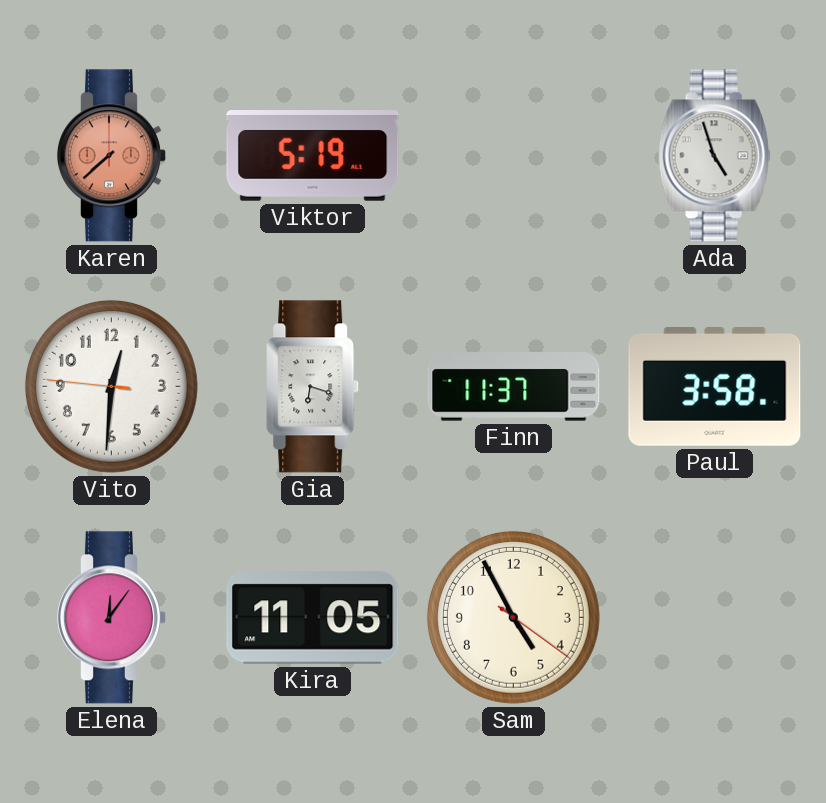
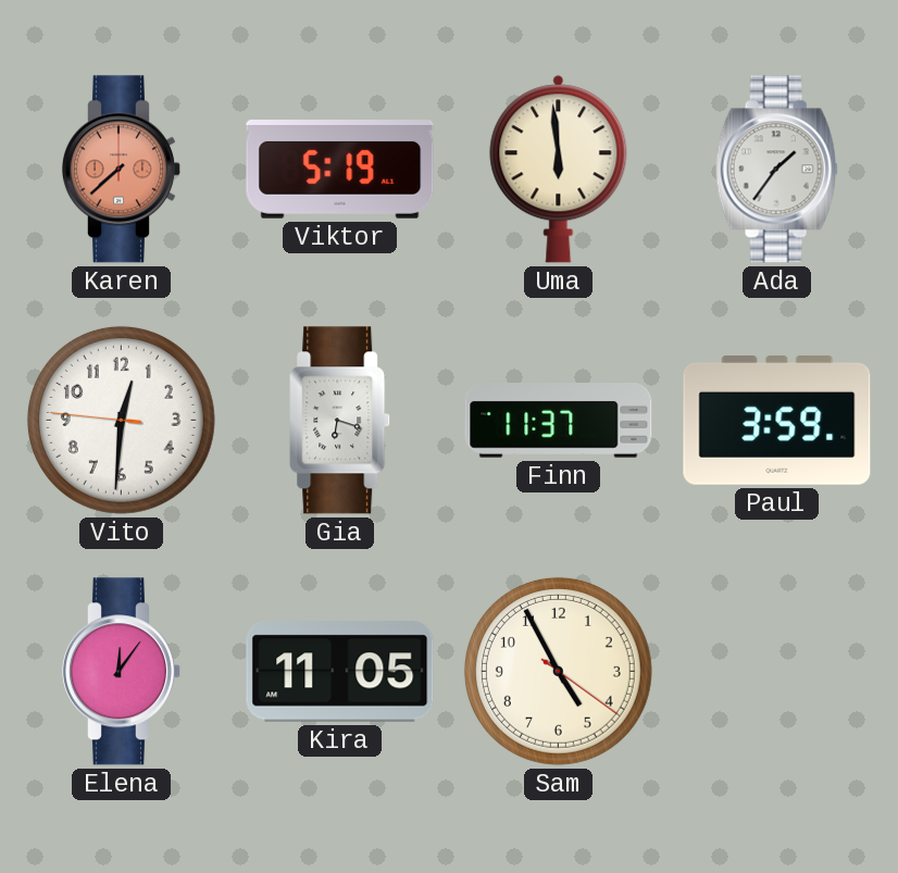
Uma: none -> 5:59
Ada: 4:57 -> 1:36
Paul: 3:58 -> 3:59
